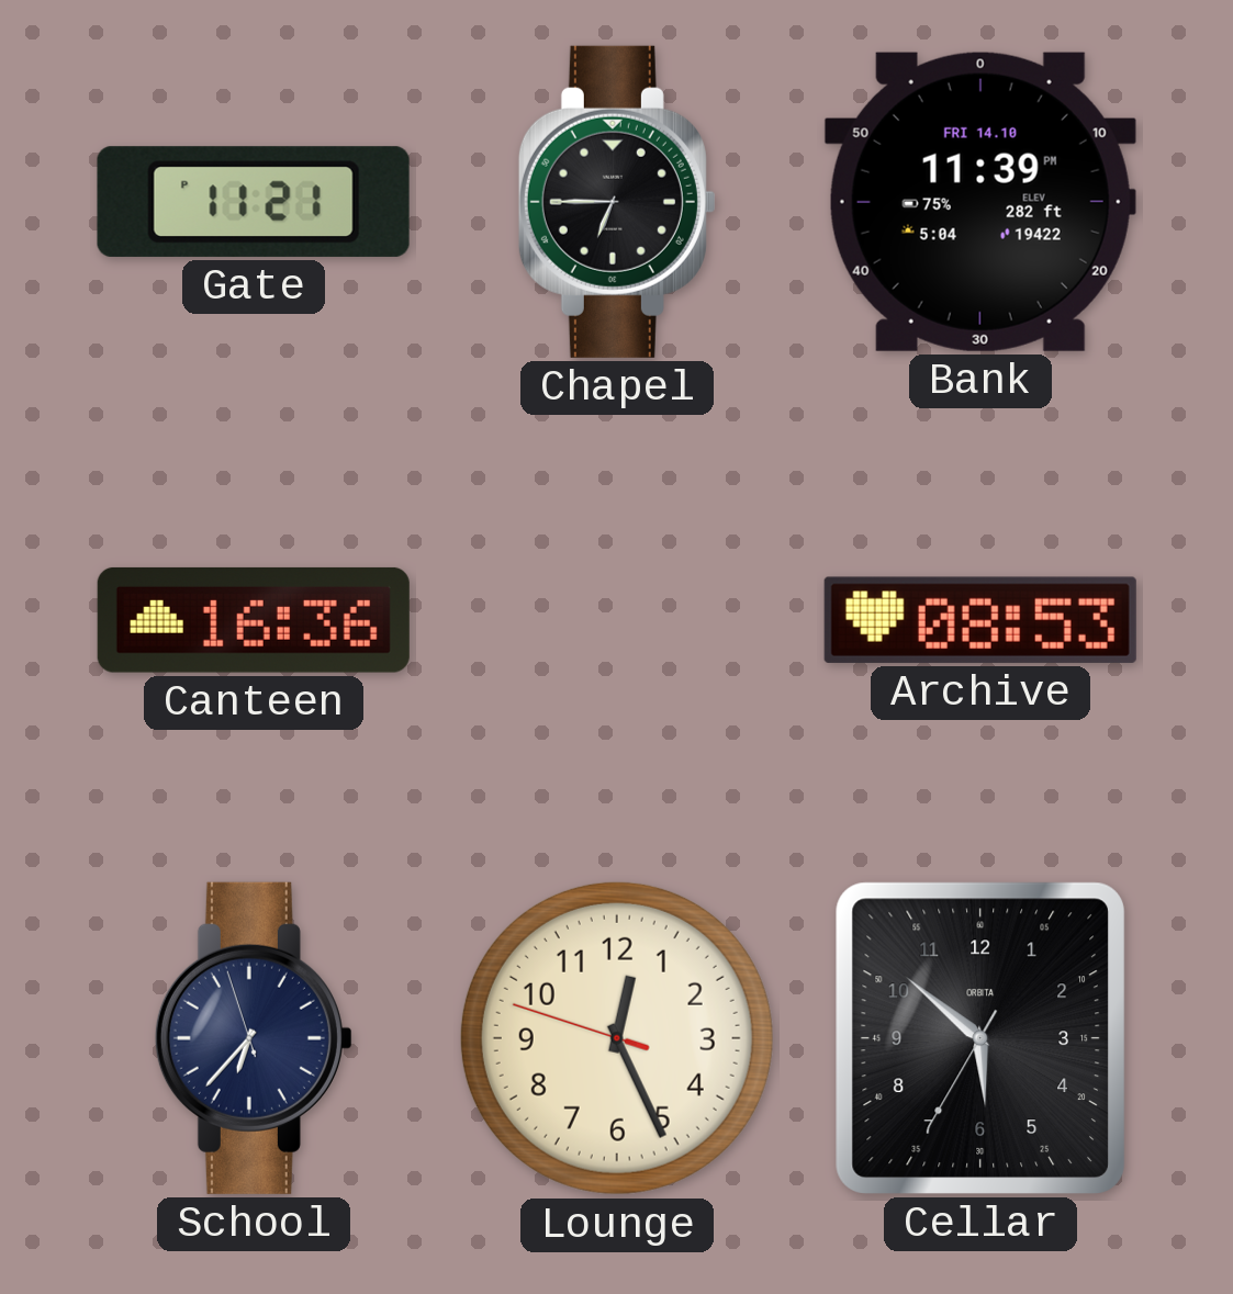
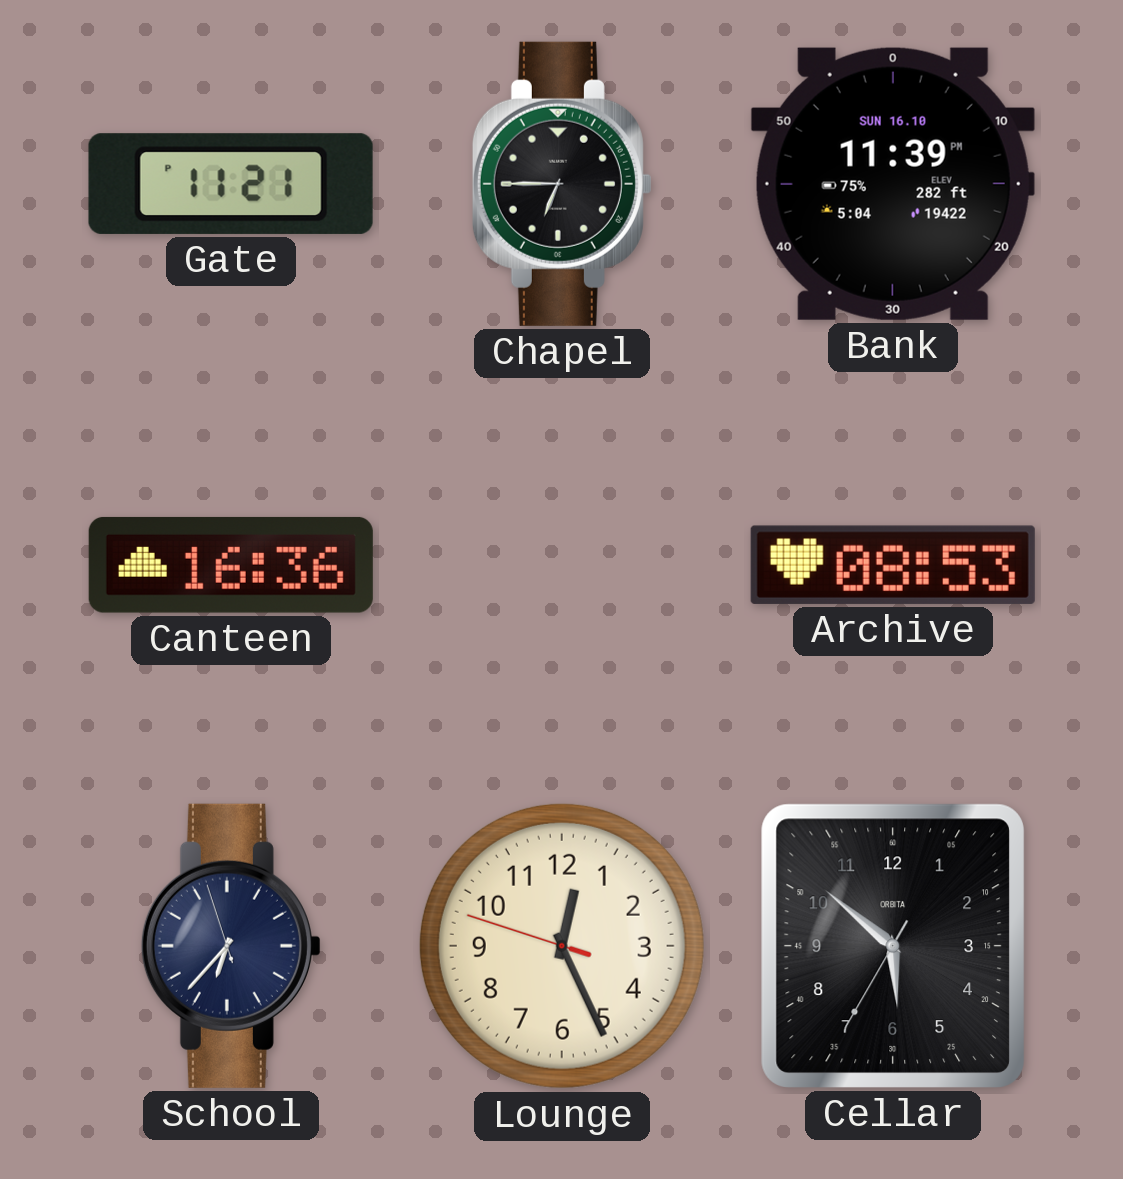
Bank date: FRI 14.10 -> SUN 16.10
